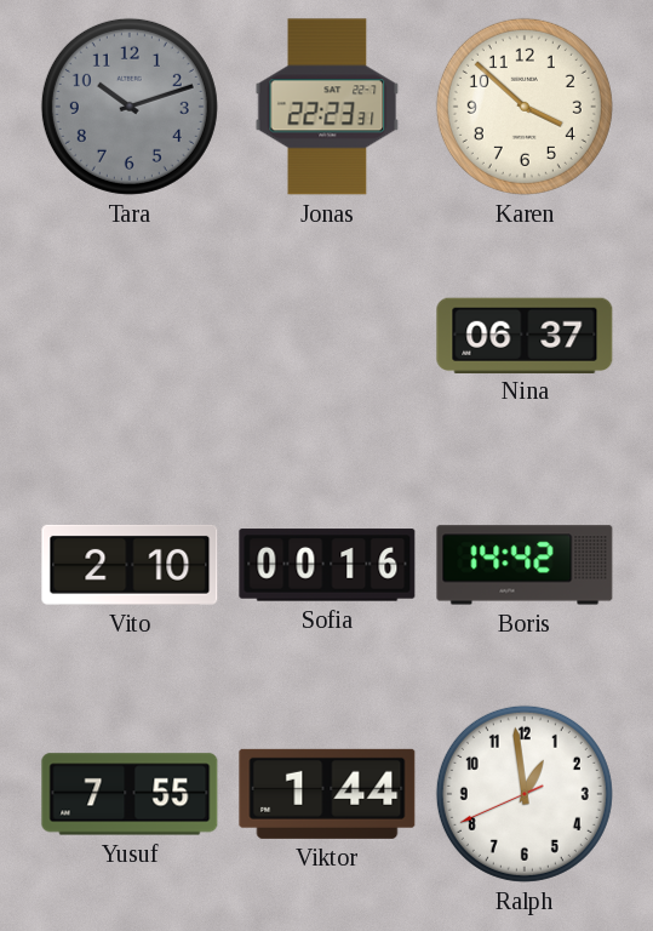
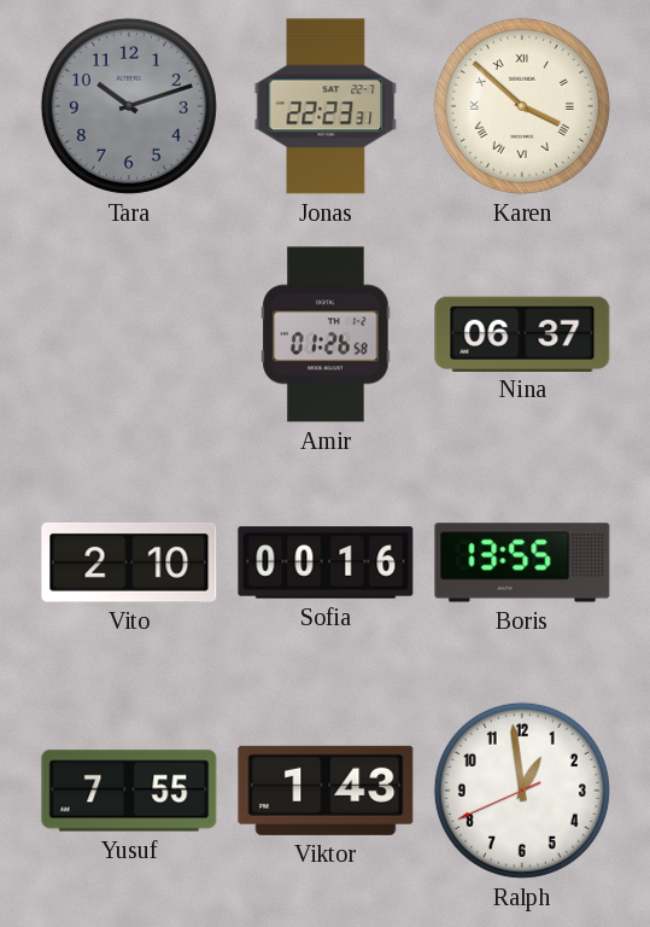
Karen numerals: Arabic -> Roman
Amir: none -> 01:26
Boris: 14:42 -> 13:55
Viktor: 1:44 -> 1:43
